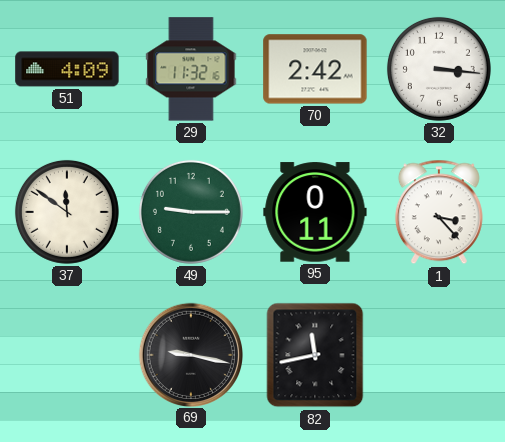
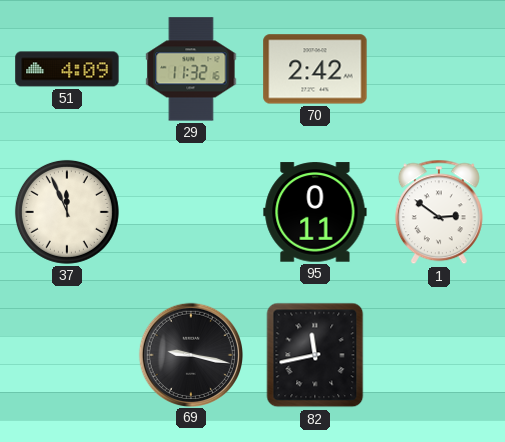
32: 3:16 -> none
37: 11:51 -> 11:56
49: 9:15 -> none
1: 3:23 -> 2:51
